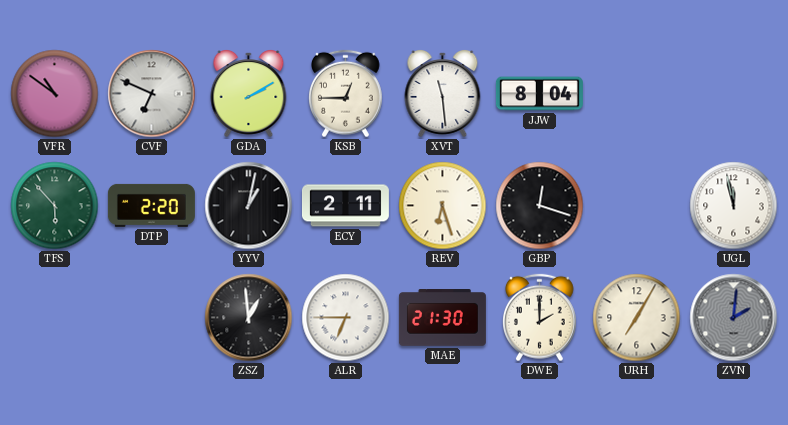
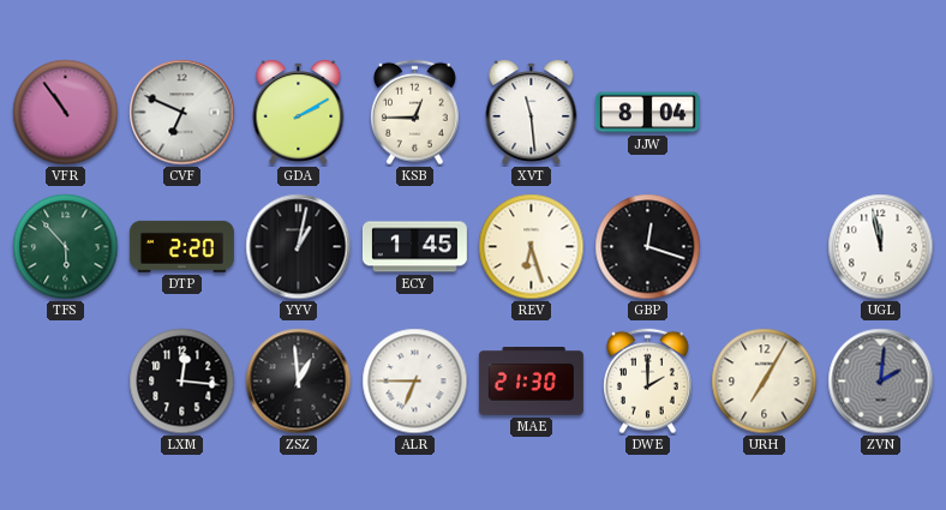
VFR: 10:51 -> 10:54
ECY: 2:11 -> 1:45
LXM: none -> 12:16
